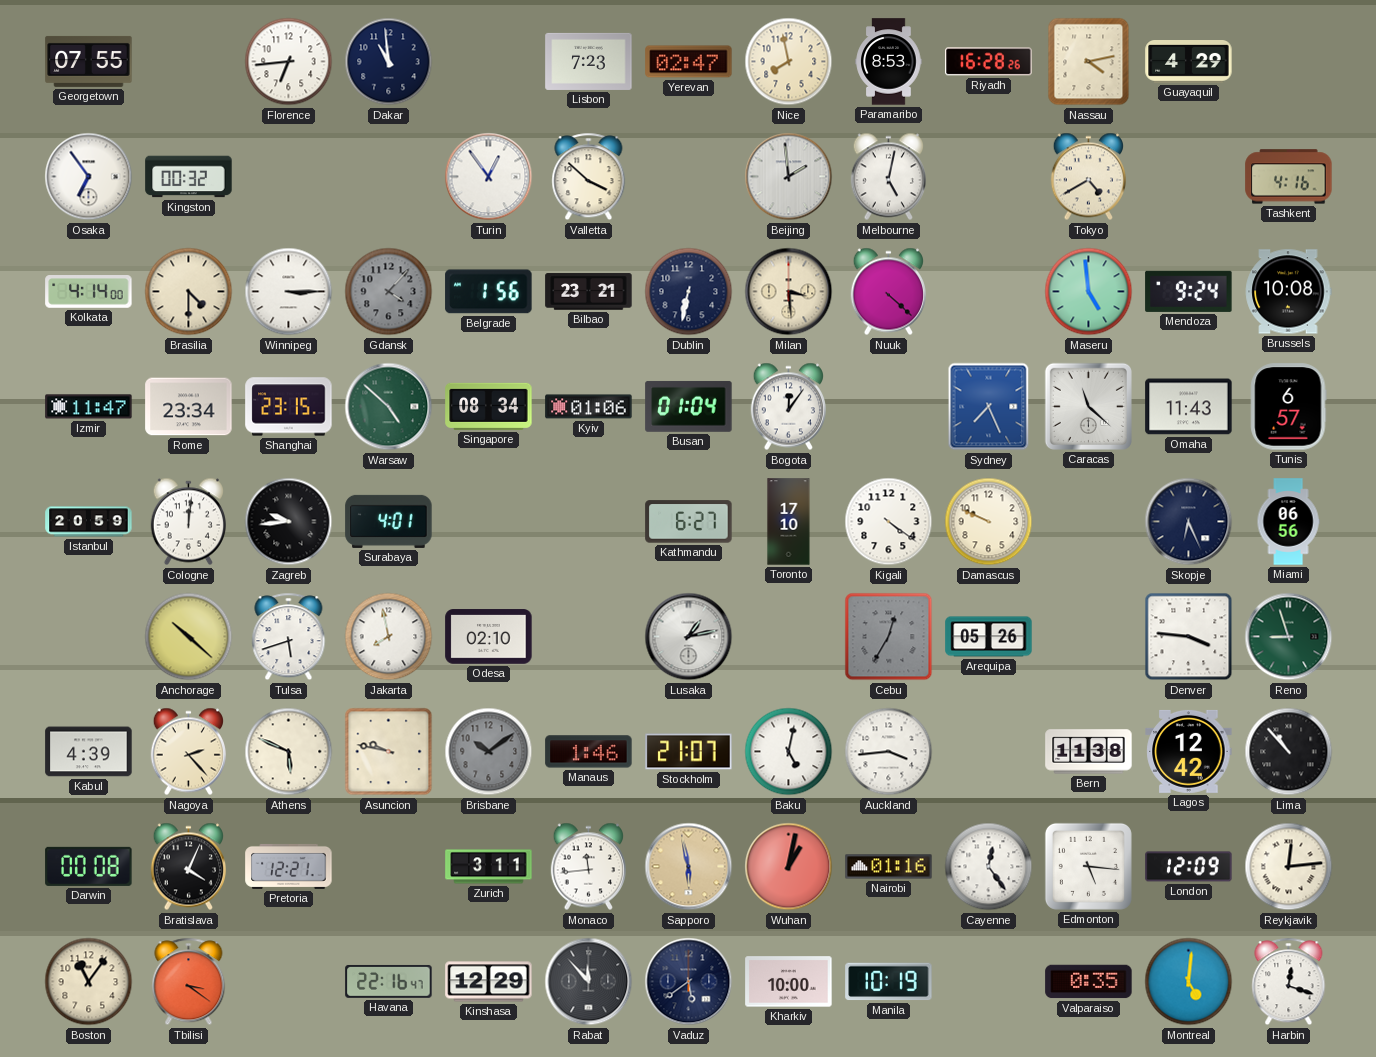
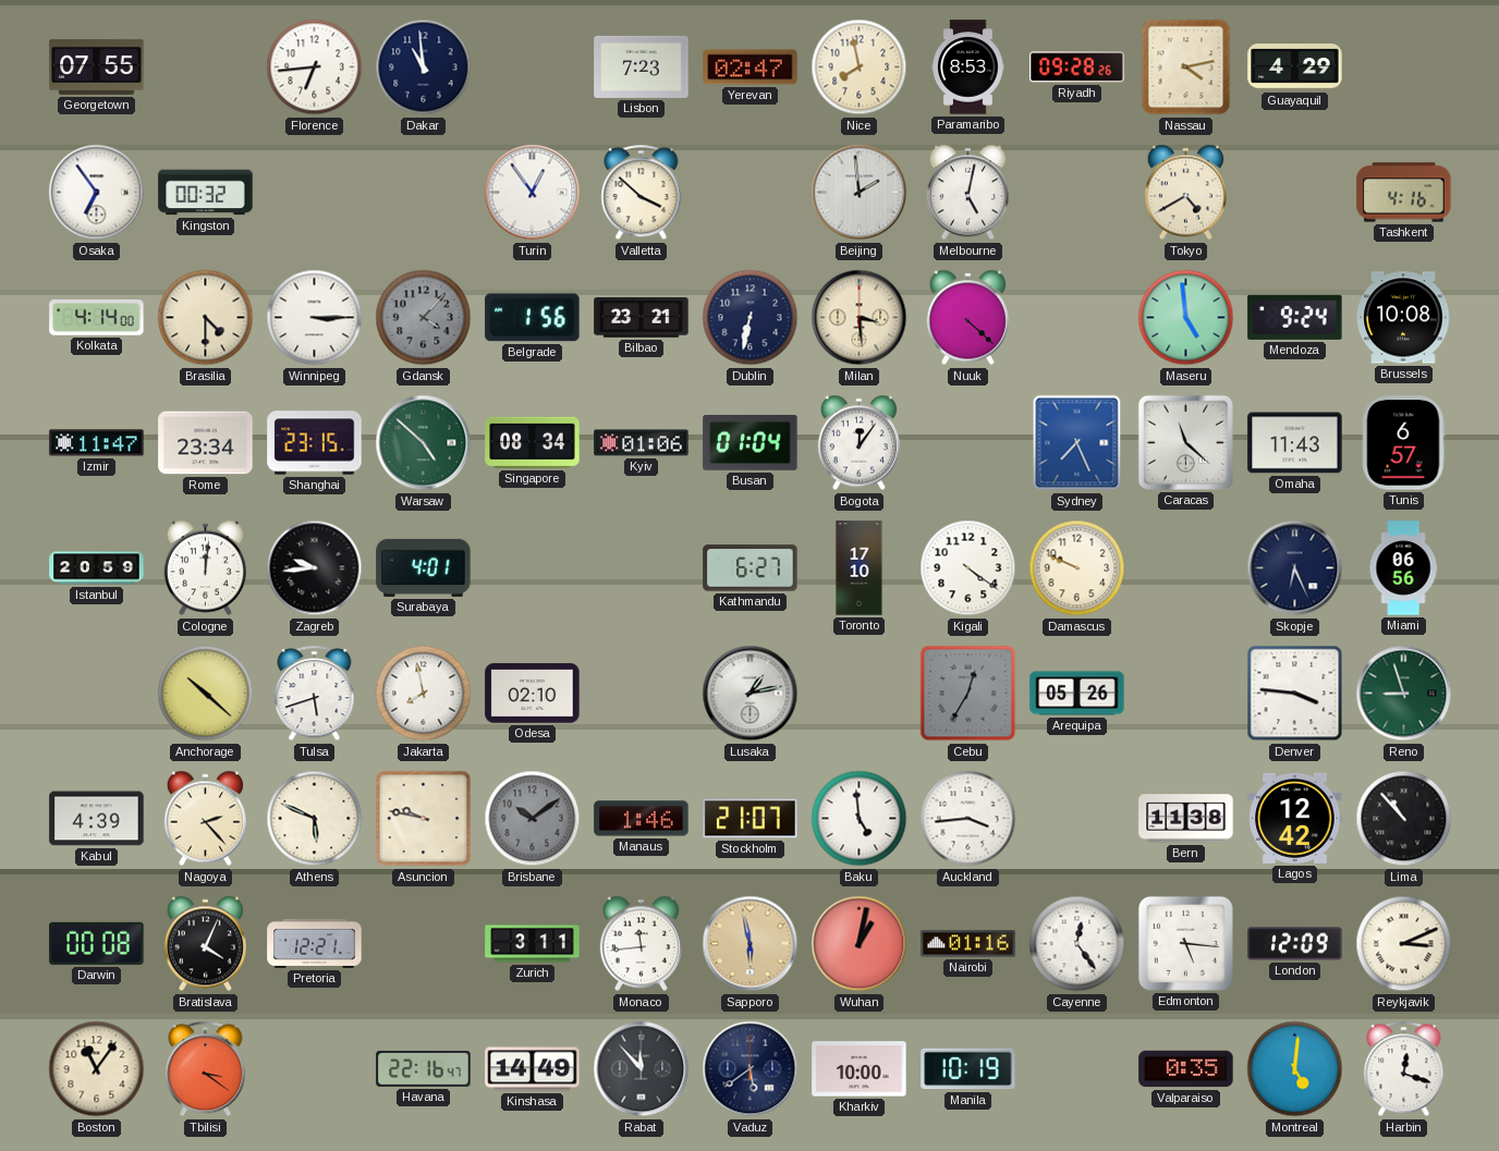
Riyadh: 16:28 -> 09:28
Baku: 5:02 -> 4:59
Reykjavik: 12:14 -> 3:11
Kinshasa: 12:29 -> 14:49
